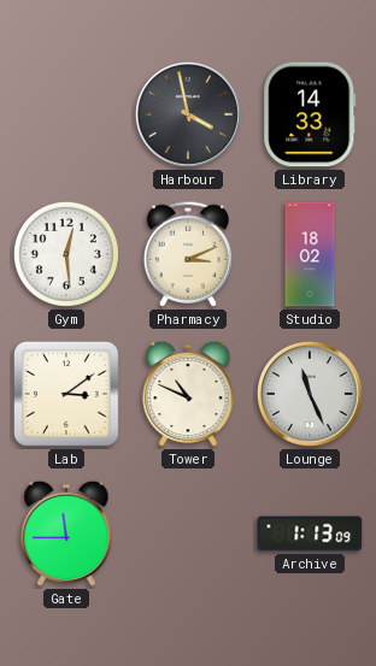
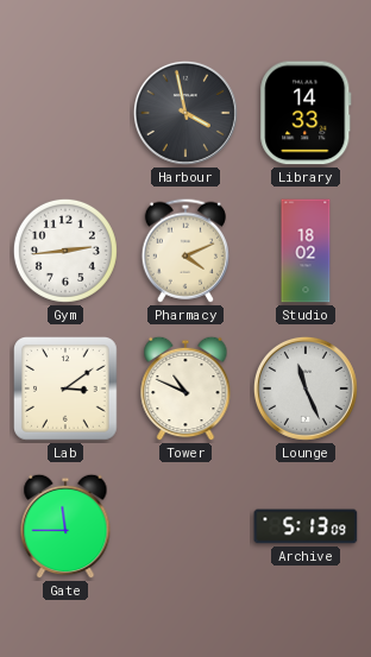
Gym: 12:29 -> 2:44
Pharmacy: 3:11 -> 4:11
Archive: 1:13 -> 5:13
